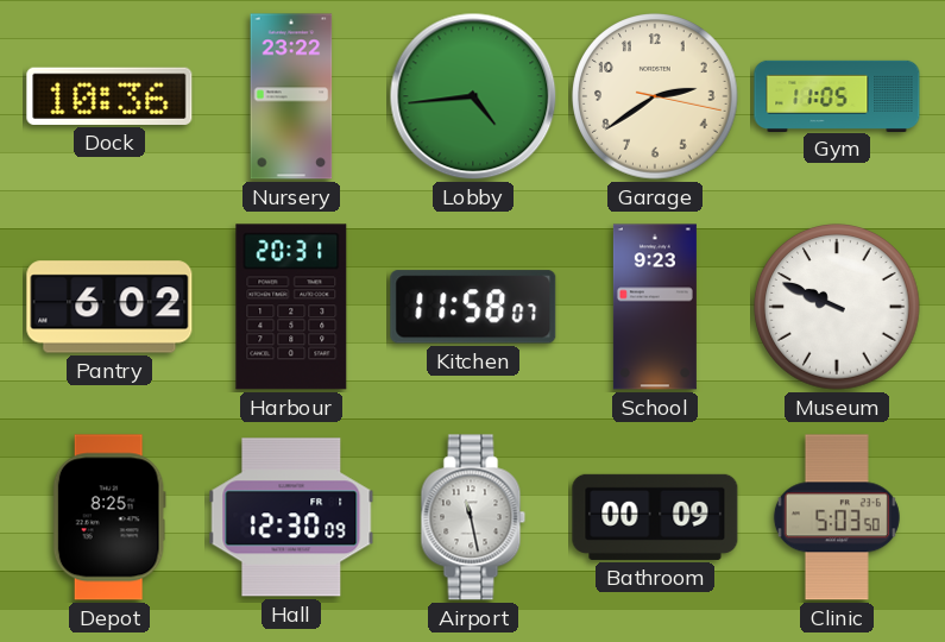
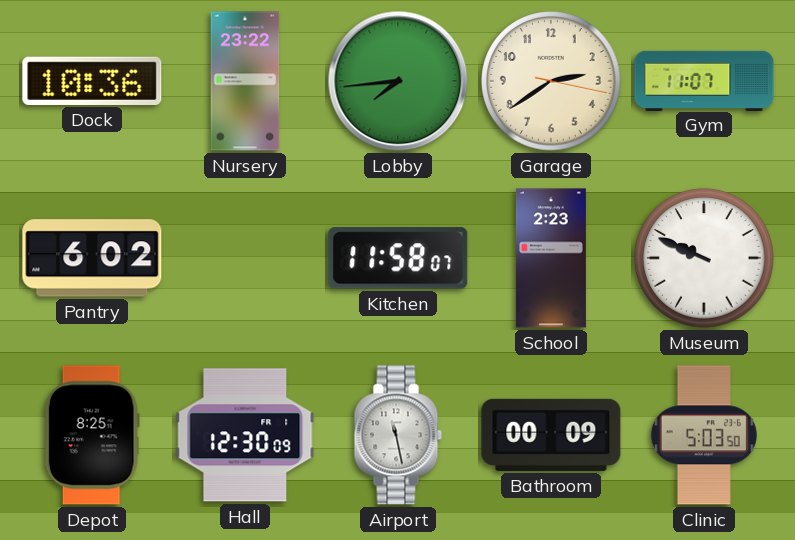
Lobby: 4:44 -> 7:44
Gym: 11:05 -> 11:07
Harbour: 20:31 -> none
School: 9:23 -> 2:23
